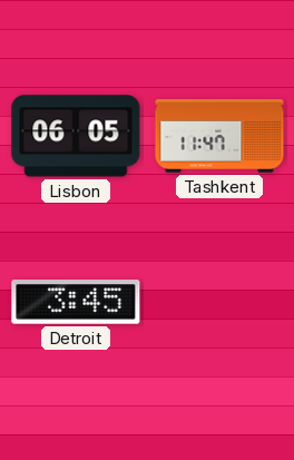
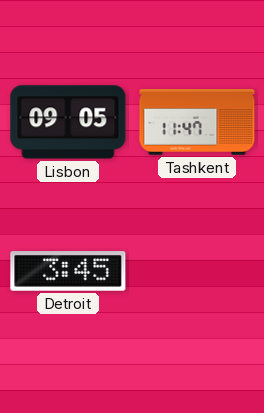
Lisbon: 06:05 -> 09:05
